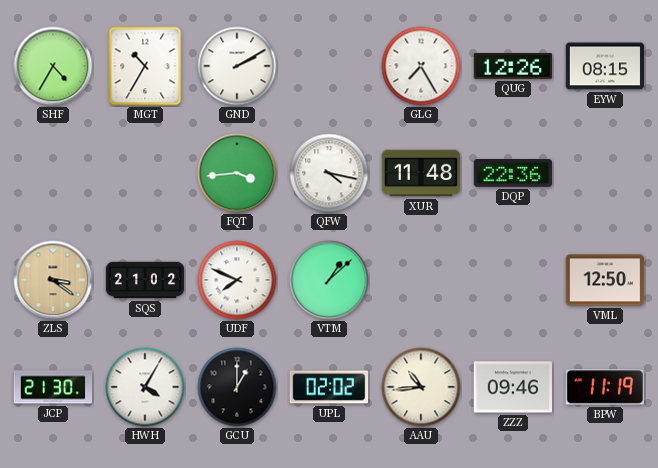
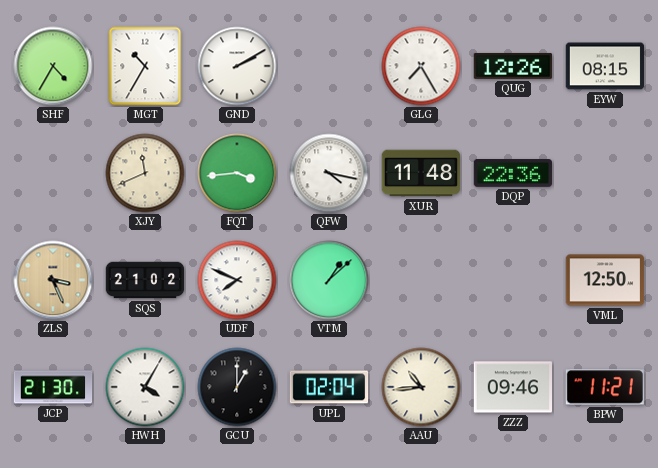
XJY: none -> 11:41
ZLS: 3:21 -> 3:26
UPL: 02:02 -> 02:04
BPW: 11:19 -> 11:21
